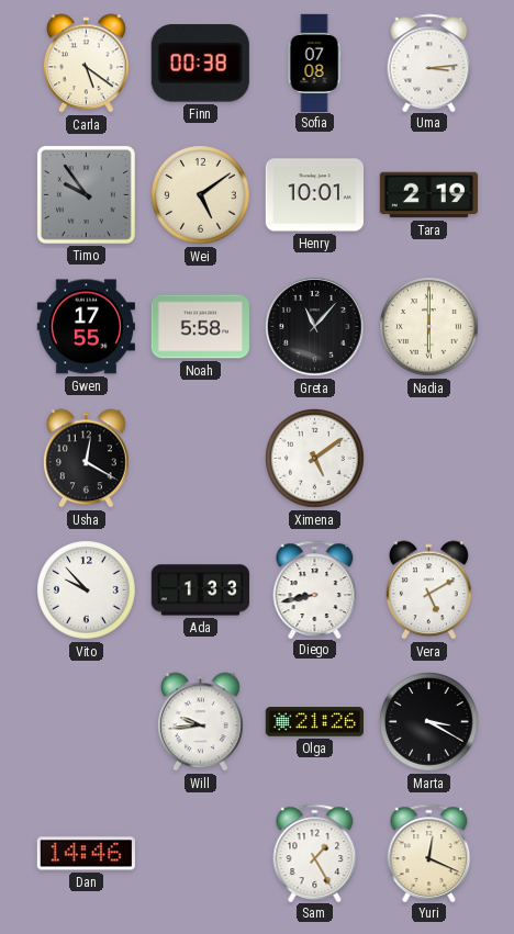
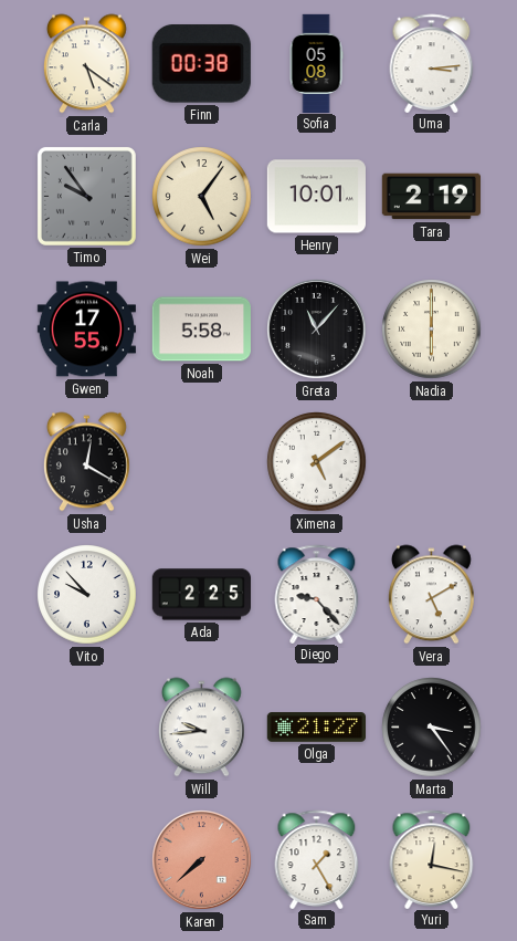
Sofia: 07:08 -> 05:08
Wei: 5:09 -> 5:06
Ada: 1:33 -> 2:25
Diego: 8:43 -> 9:23
Olga: 21:26 -> 21:27
Marta: 3:20 -> 3:24
Dan: 14:46 -> none
Karen: none -> 7:38
Yuri: 12:19 -> 12:17
